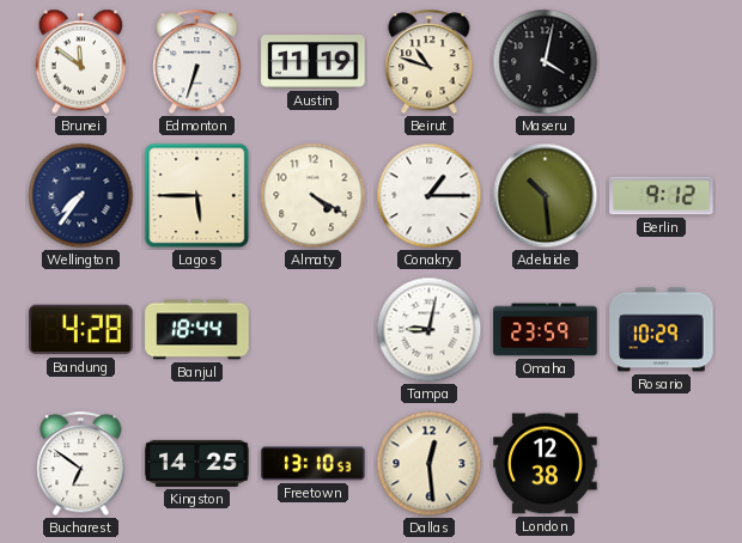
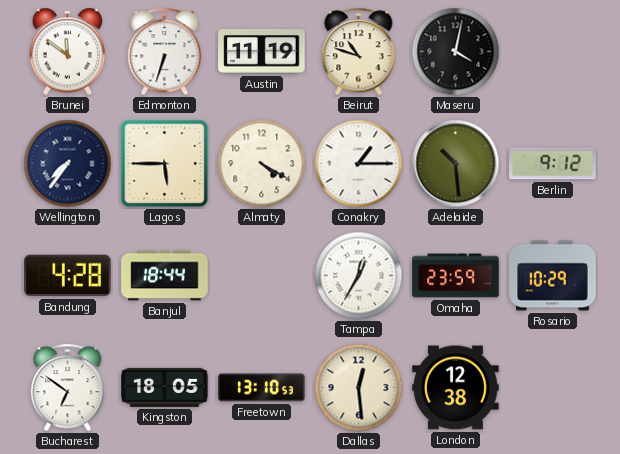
Tampa: 9:02 -> 12:35
Kingston: 14:25 -> 18:05
